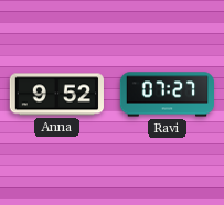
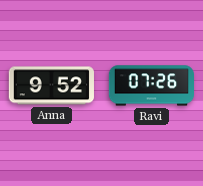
Ravi: 07:27 -> 07:26
